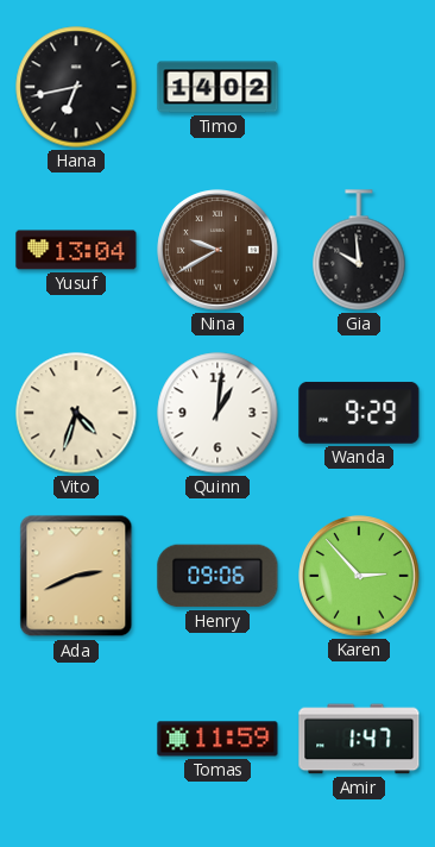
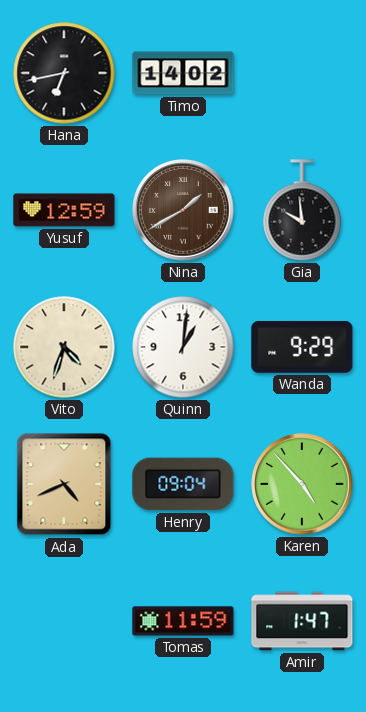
Yusuf: 13:04 -> 12:59
Nina: 9:40 -> 1:40
Ada: 2:41 -> 4:41
Henry: 09:06 -> 09:04
Karen: 2:53 -> 4:53
